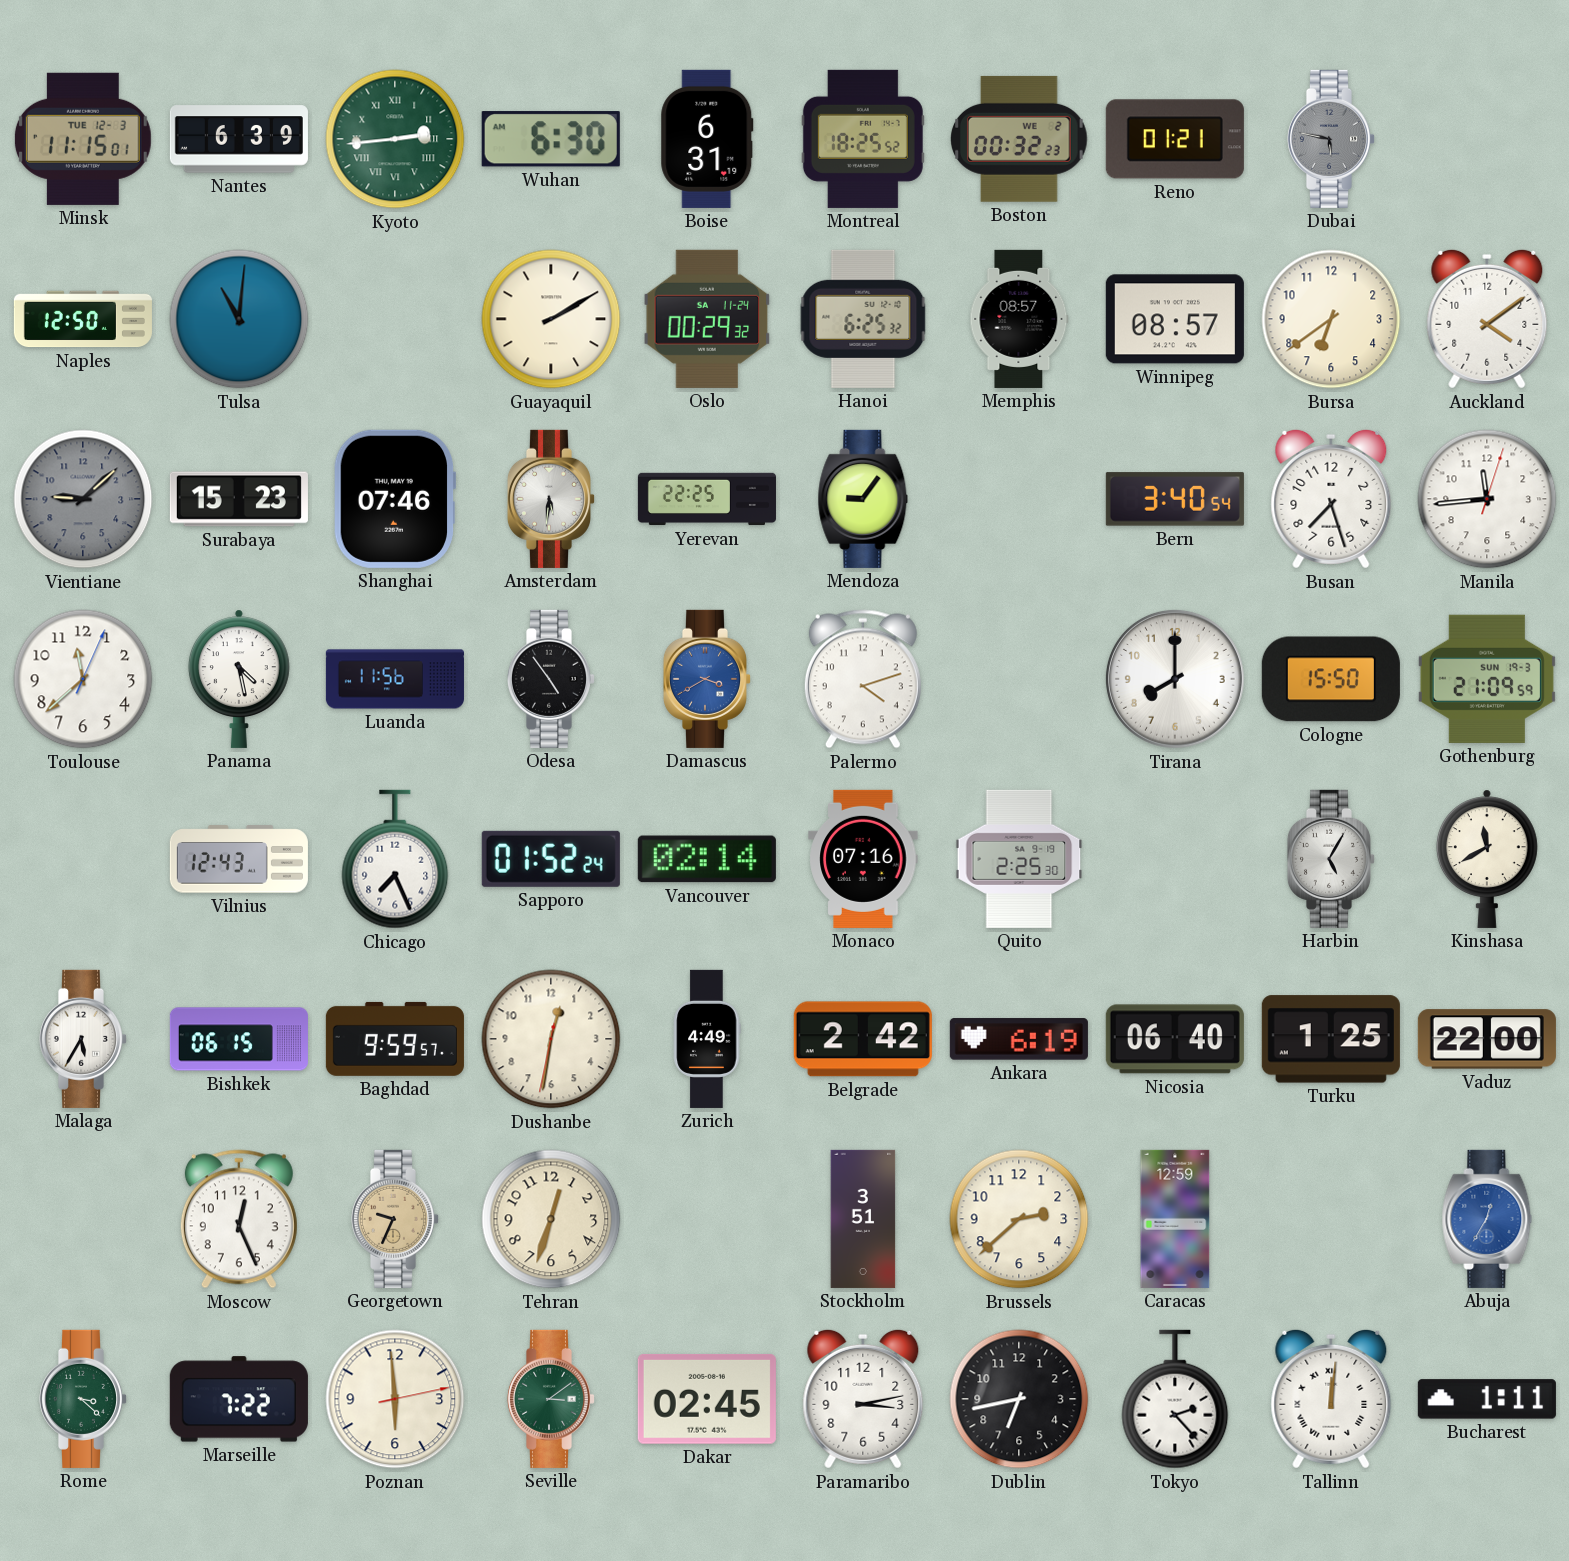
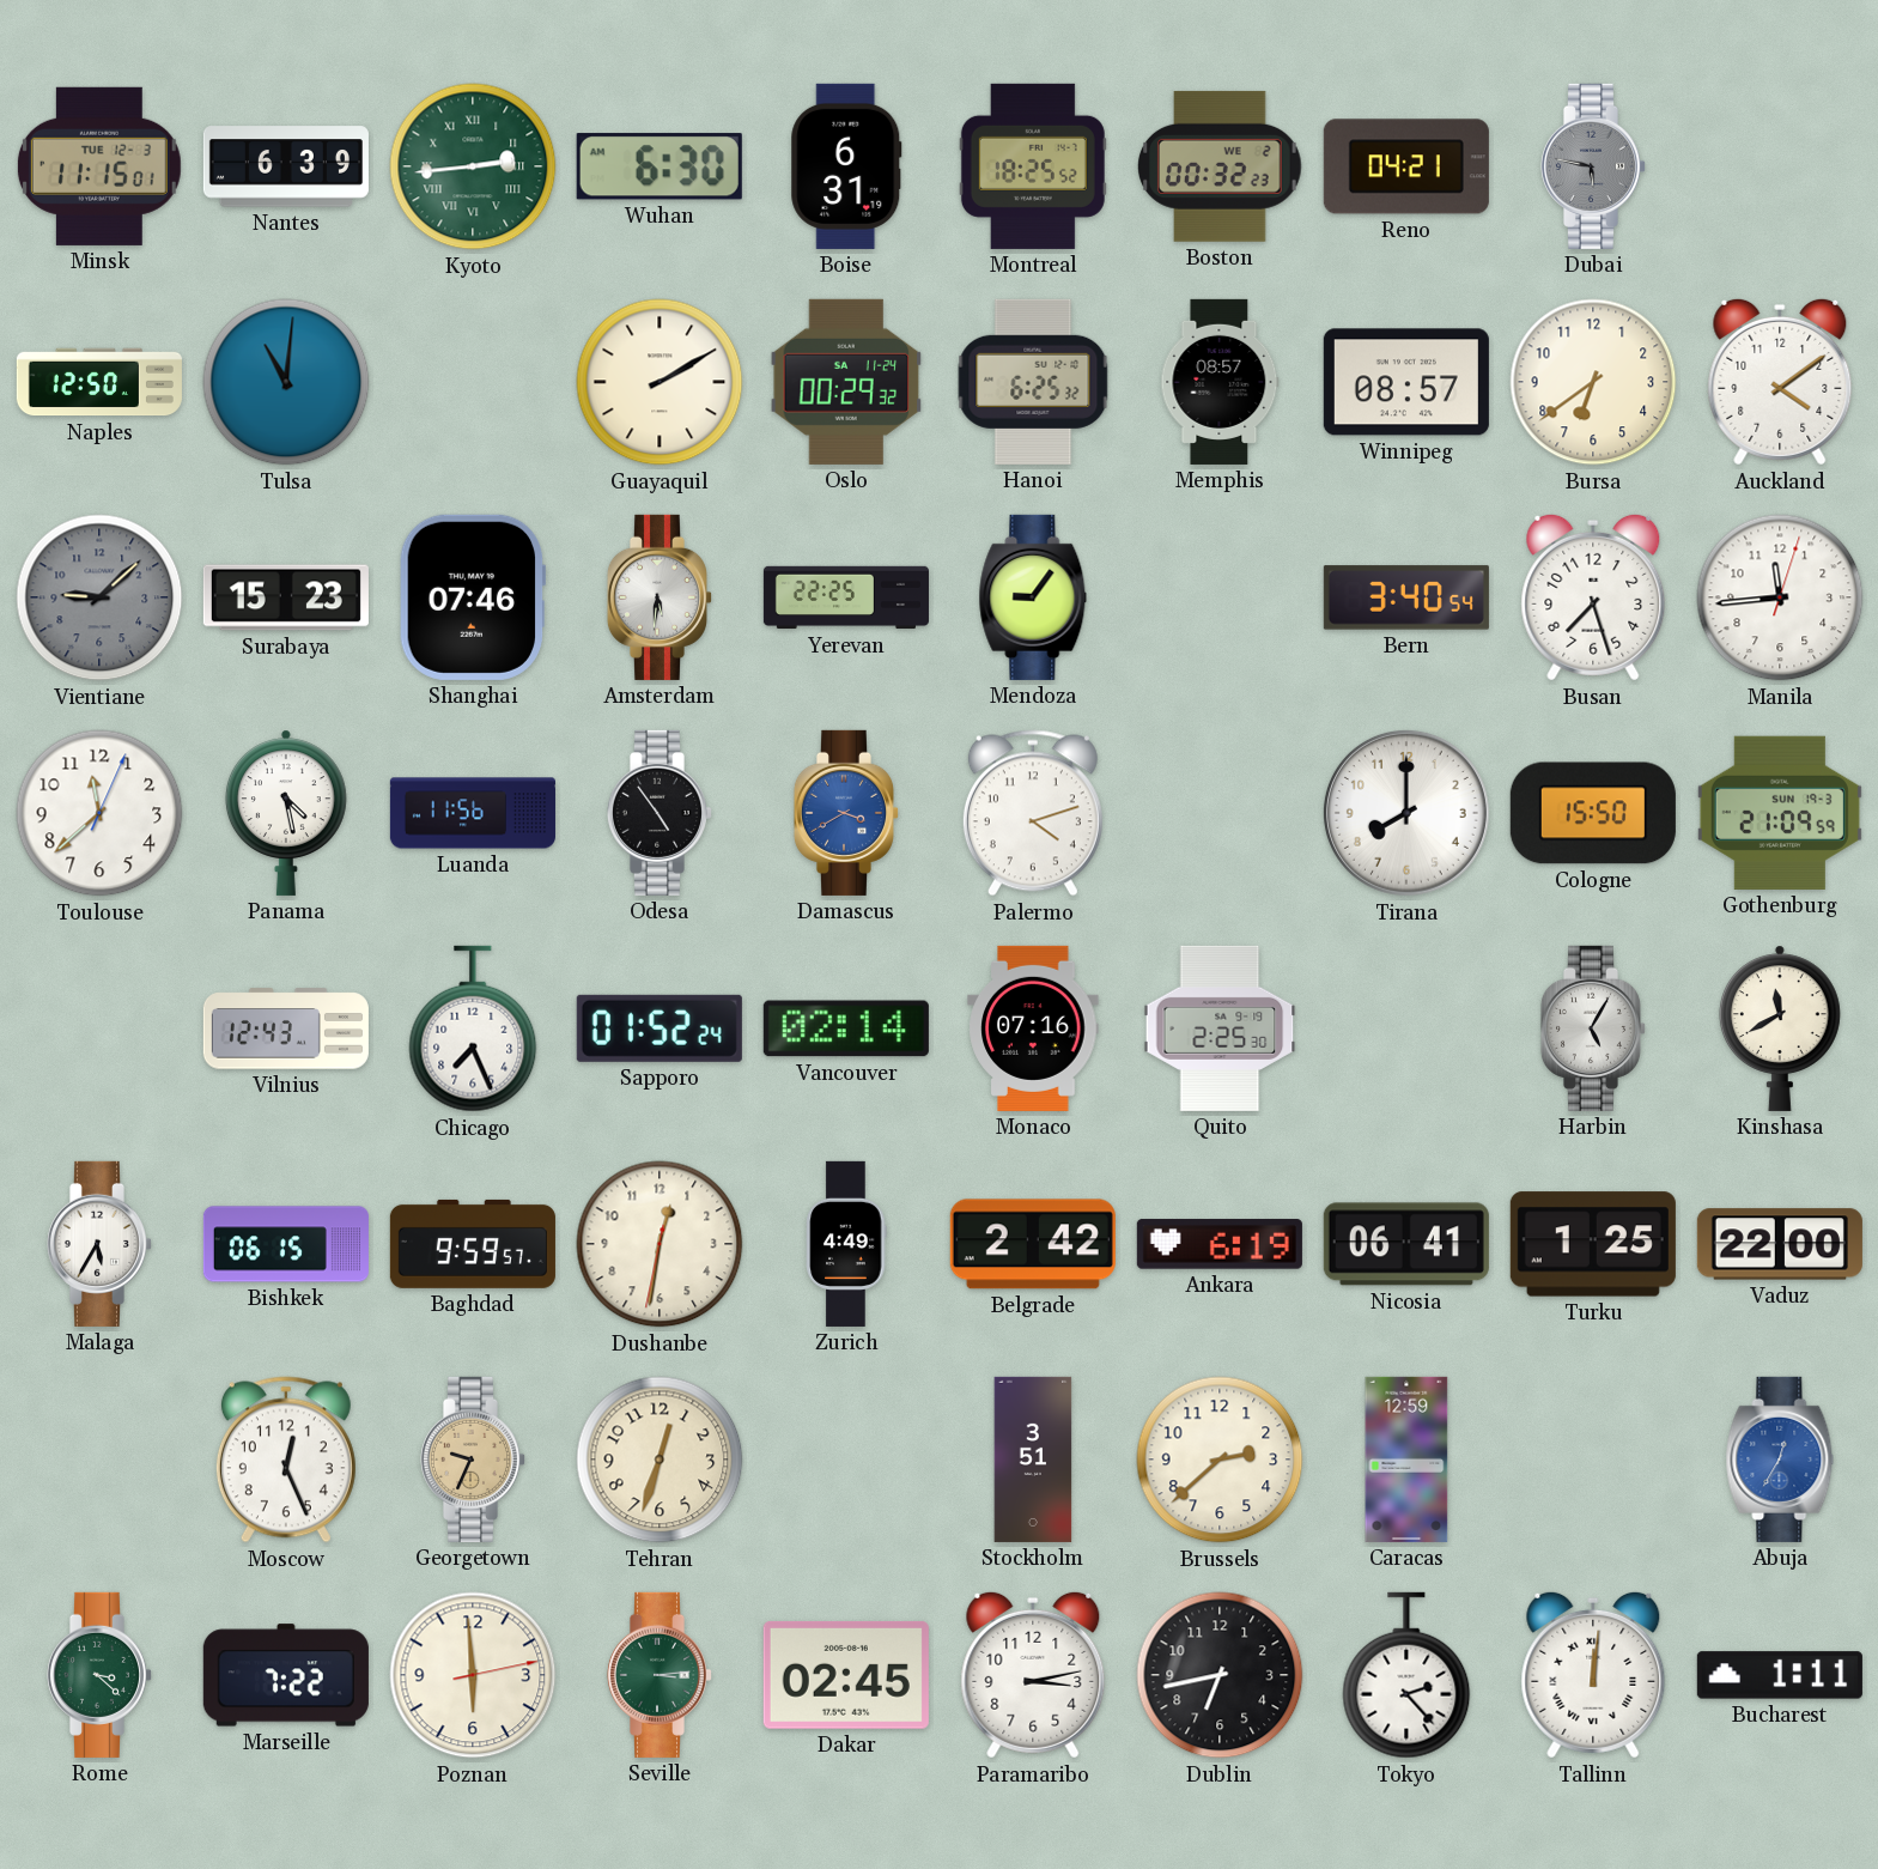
Reno: 01:21 -> 04:21
Nicosia: 06:40 -> 06:41
Seville: 3:09 -> 3:14
